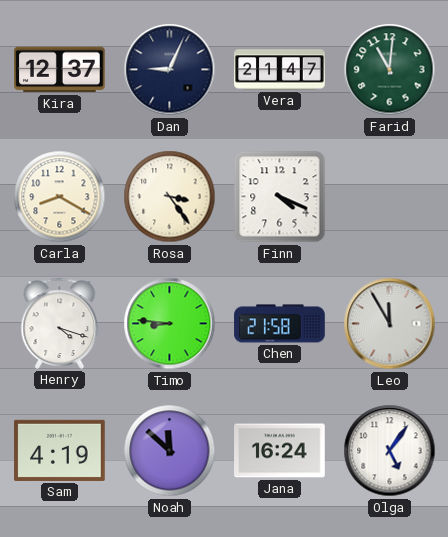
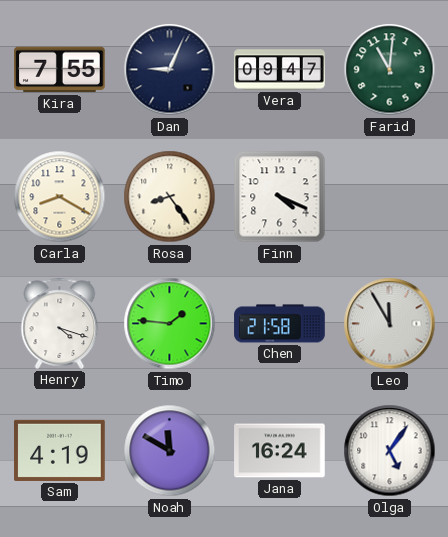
Kira: 12:37 -> 7:55
Vera: 21:47 -> 09:47
Rosa: 3:24 -> 8:24
Timo: 8:46 -> 1:46
Noah: 11:52 -> 11:50
